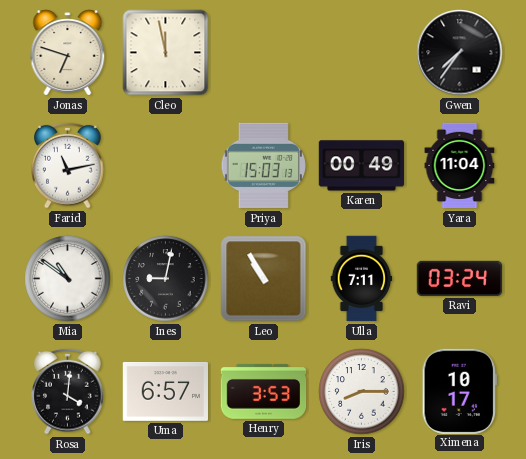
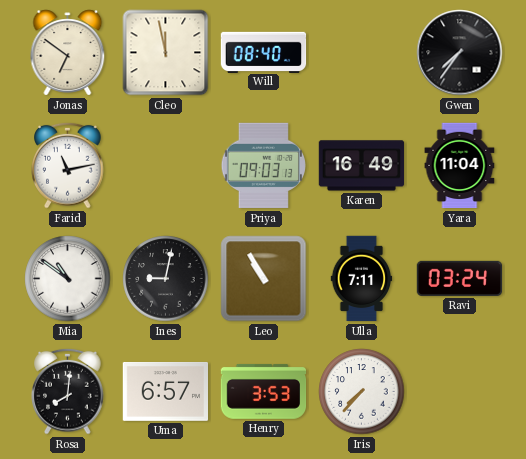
Jonas: 6:48 -> 6:51
Will: none -> 08:40
Priya: 15:03 -> 09:03
Karen: 00:49 -> 16:49
Rosa: 4:01 -> 8:01
Iris: 8:15 -> 7:37
Ximena: 10:17 -> none
